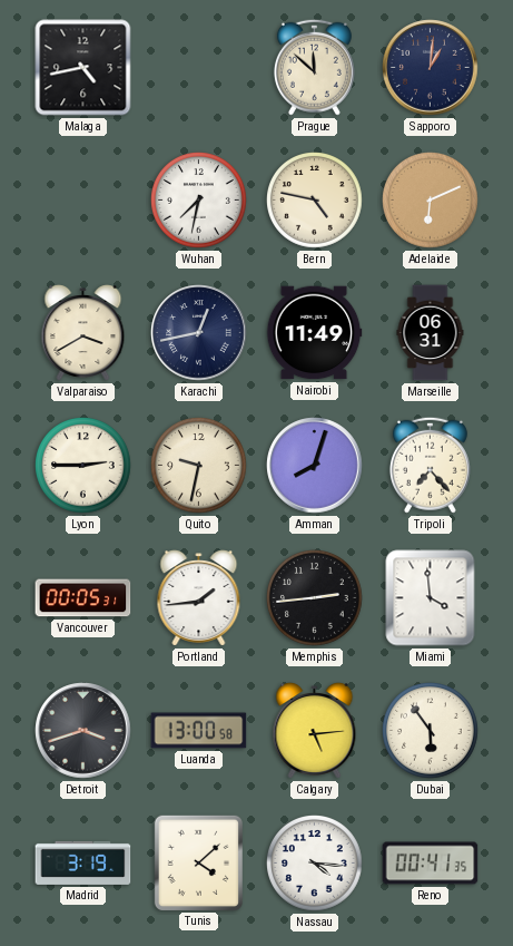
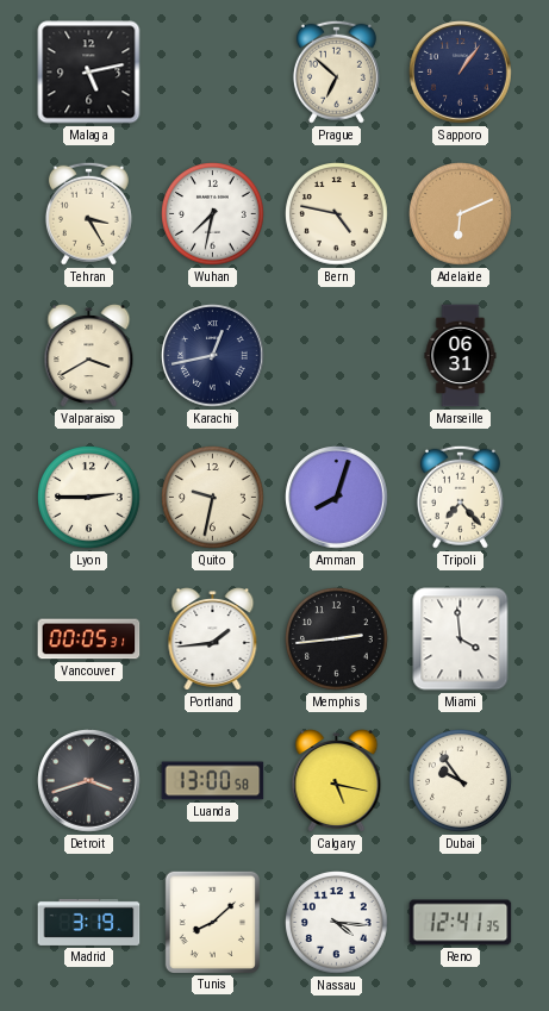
Malaga: 4:43 -> 5:13
Prague: 11:52 -> 6:52
Sapporo: 1:01 -> 1:06
Tehran: none -> 3:25
Nairobi: 11:49 -> none
Calgary: 5:14 -> 5:17
Dubai: 5:54 -> 9:54
Tunis: 4:08 -> 8:08
Reno: 00:41 -> 12:41
